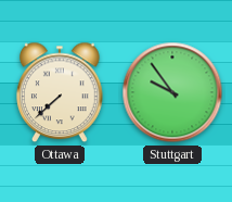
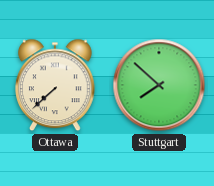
Stuttgart: 9:54 -> 7:52
